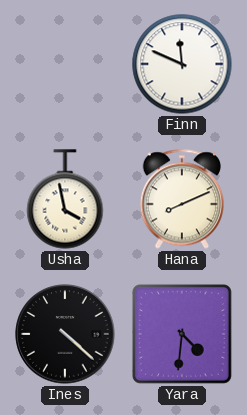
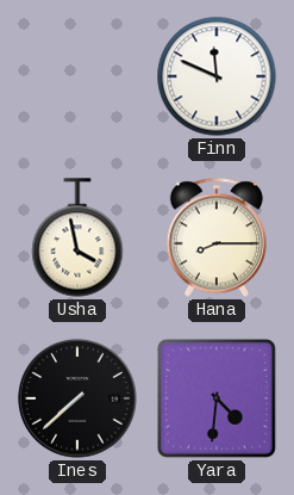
Hana: 8:11 -> 8:15
Ines: 4:22 -> 7:38
